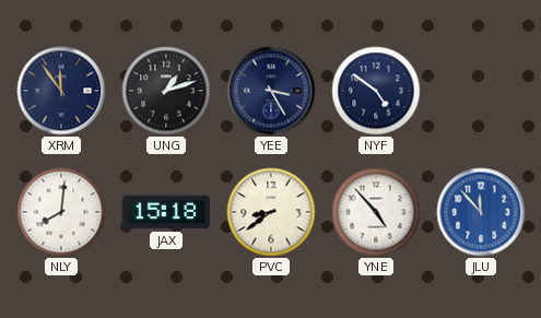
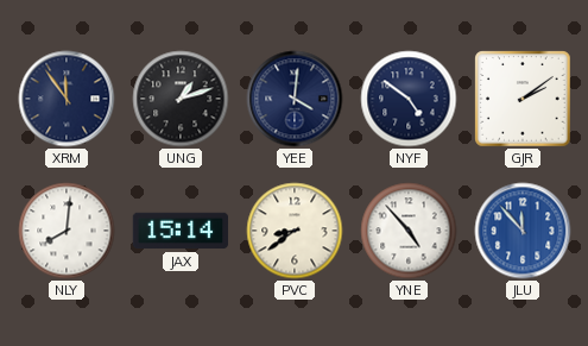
YEE: 3:25 -> 4:01
GJR: none -> 2:09
JAX: 15:18 -> 15:14
